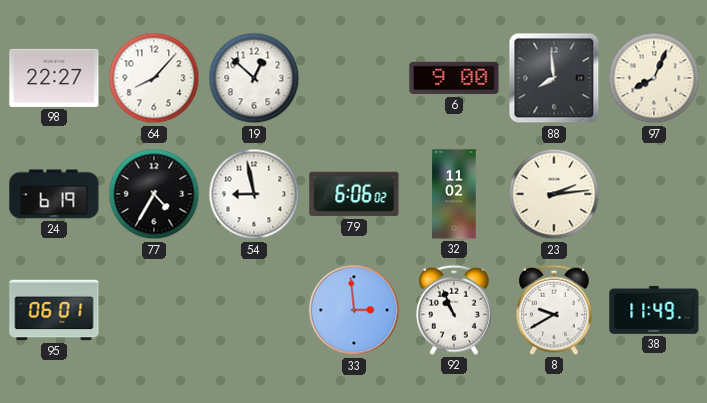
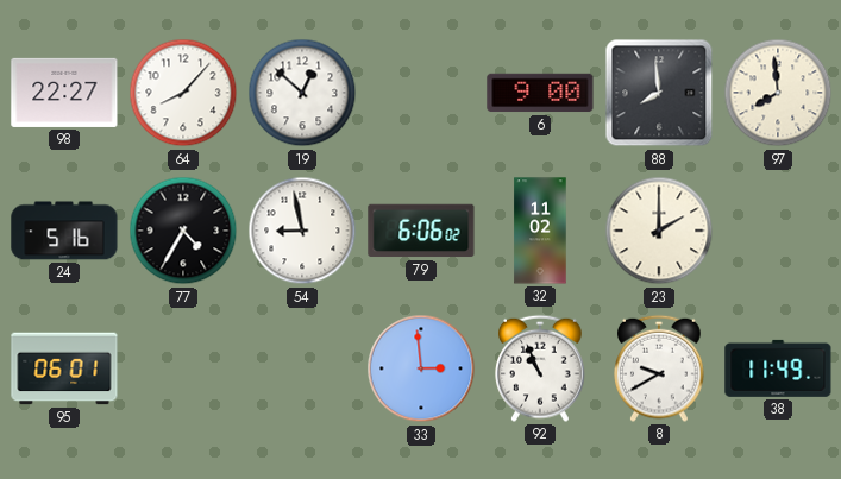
97: 8:04 -> 7:59
24: 6:19 -> 5:16
23: 2:14 -> 2:00
